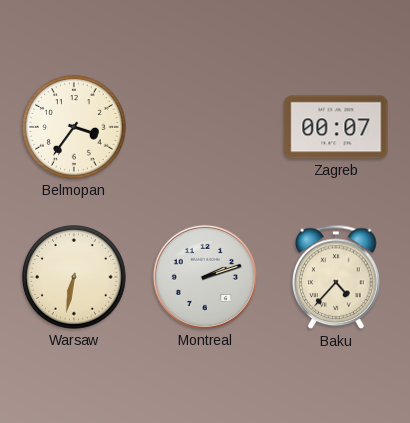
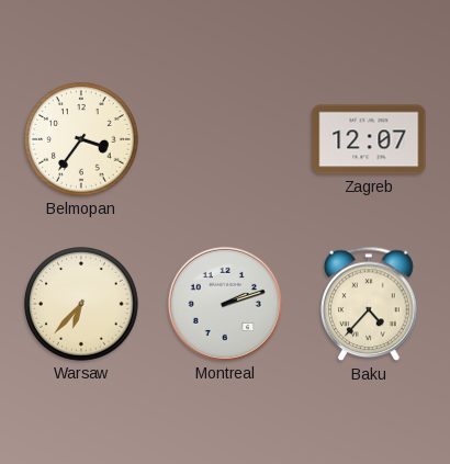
Zagreb: 00:07 -> 12:07
Warsaw: 6:32 -> 6:37
